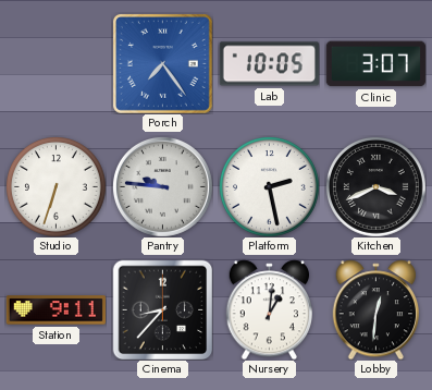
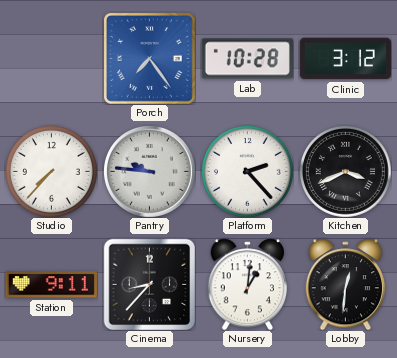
Lab: 10:05 -> 10:28
Clinic: 3:07 -> 3:12
Studio: 6:33 -> 7:37
Platform: 2:28 -> 2:23
